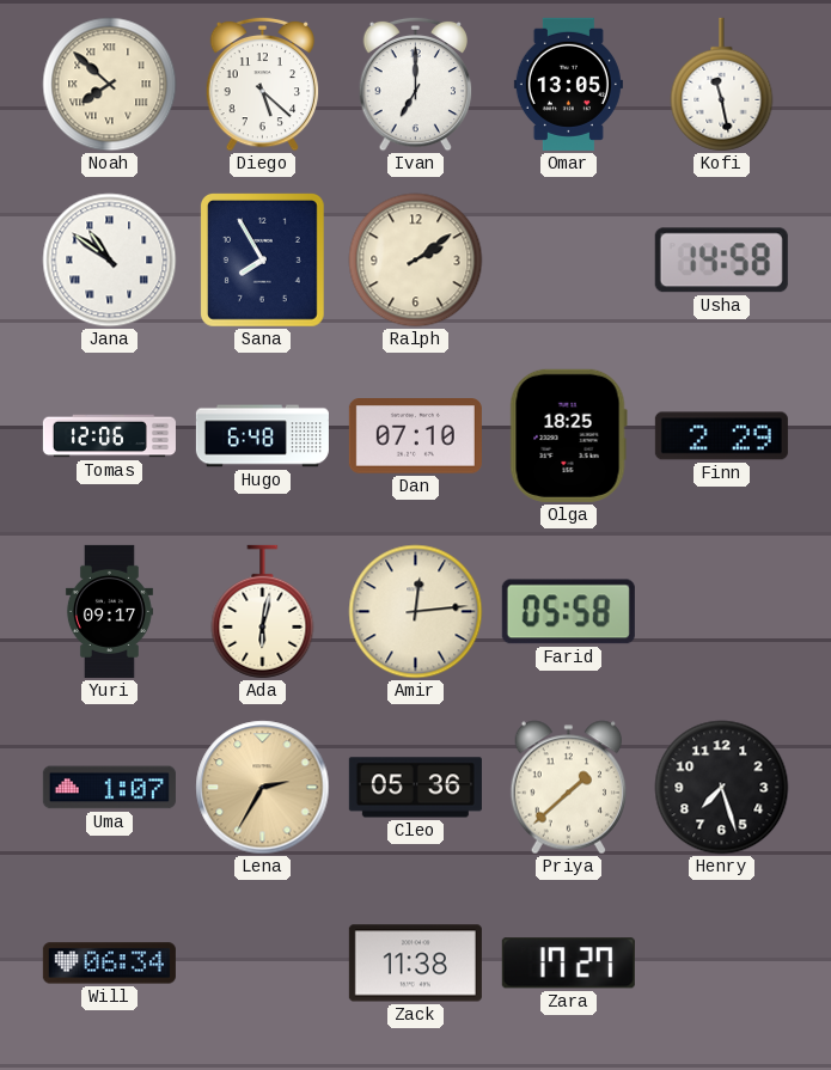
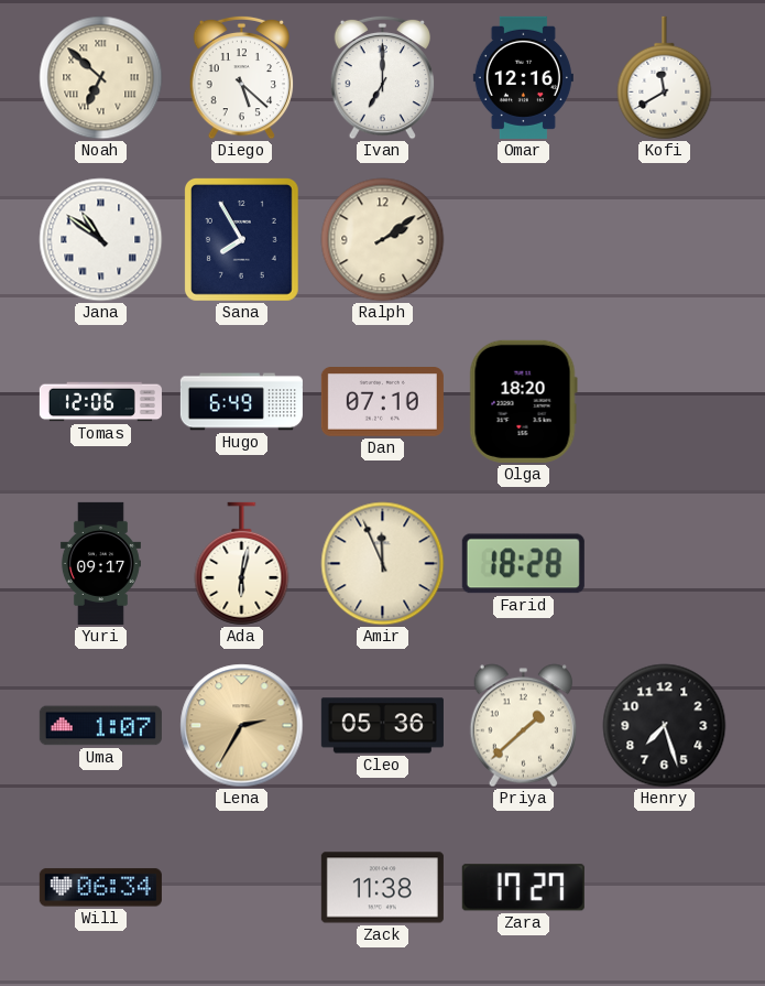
Noah: 7:52 -> 6:52
Omar: 13:05 -> 12:16
Kofi: 11:28 -> 11:40
Usha: 14:58 -> none
Hugo: 6:48 -> 6:49
Olga: 18:25 -> 18:20
Finn: 2:29 -> none
Amir: 12:14 -> 11:56
Farid: 05:58 -> 18:28
